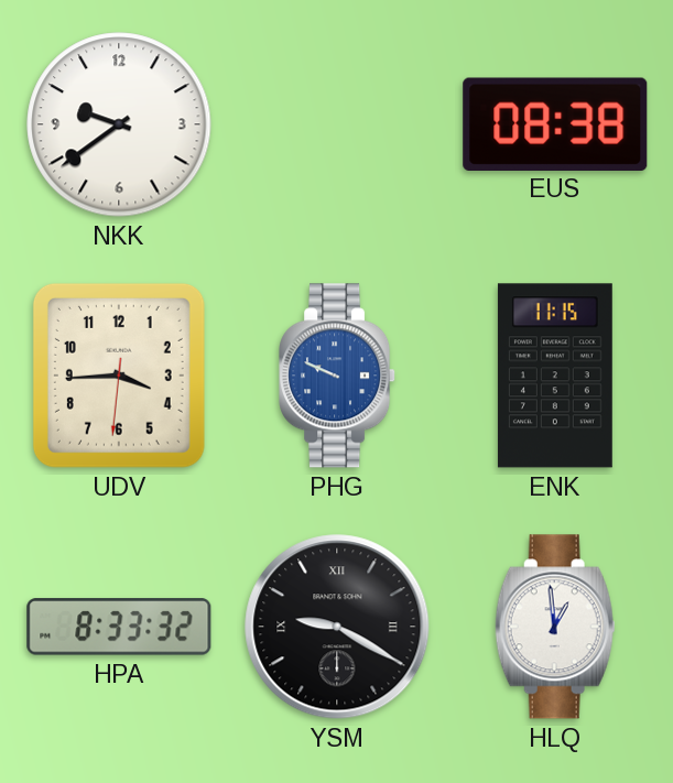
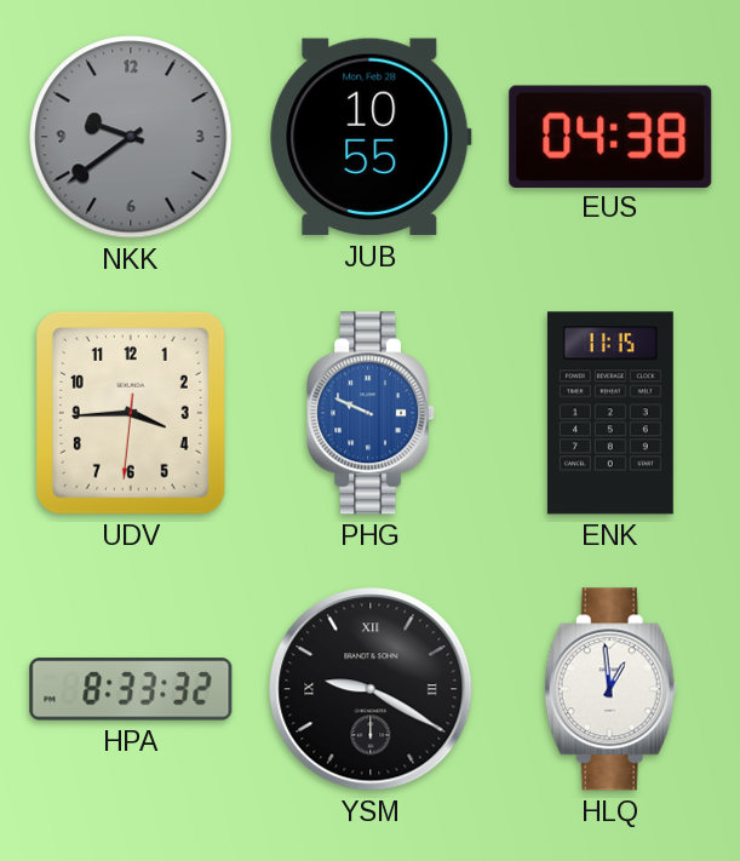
NKK dial: white -> grey
JUB: none -> 10:55
EUS: 08:38 -> 04:38
